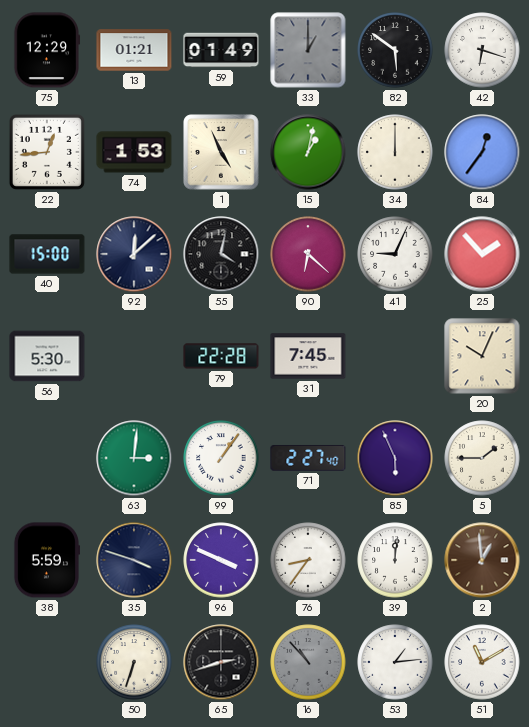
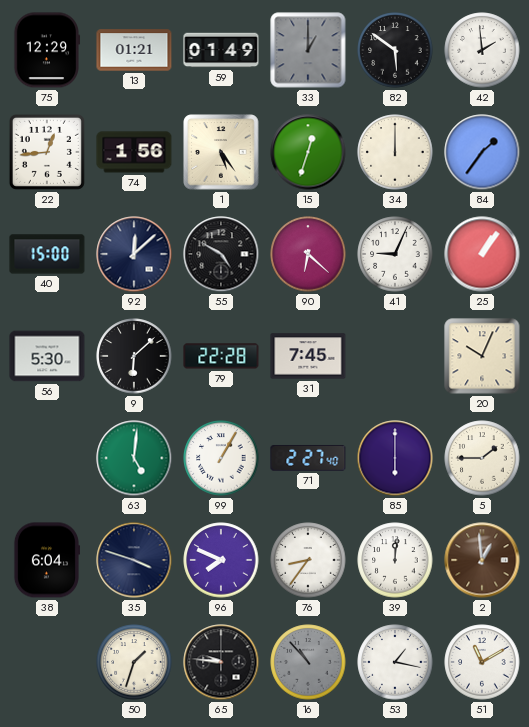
42: 6:18 -> 1:59
74: 1:53 -> 1:56
1: 4:56 -> 5:24
15: 1:02 -> 12:33
84: 12:36 -> 1:36
55: 4:02 -> 4:50
25: 1:53 -> 1:06
9: none -> 6:08
63: 3:01 -> 5:01
99: 1:06 -> 1:05
85: 5:56 -> 6:00
38: 5:59 -> 6:04
96: 3:49 -> 7:49
50: 6:33 -> 1:33
65: 2:42 -> 9:46
53: 1:14 -> 1:17
